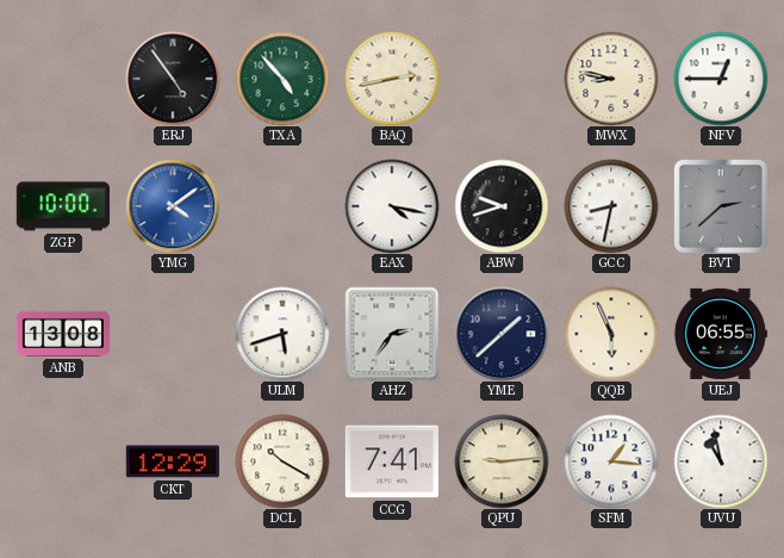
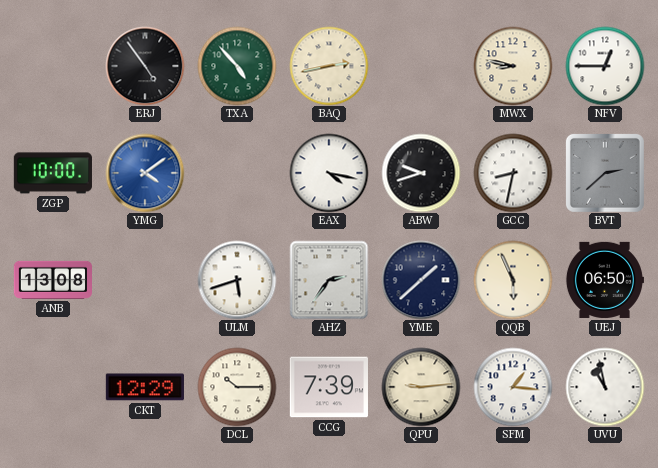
UEJ: 06:55 -> 06:50
DCL: 10:20 -> 10:15
CCG: 7:41 -> 7:39
